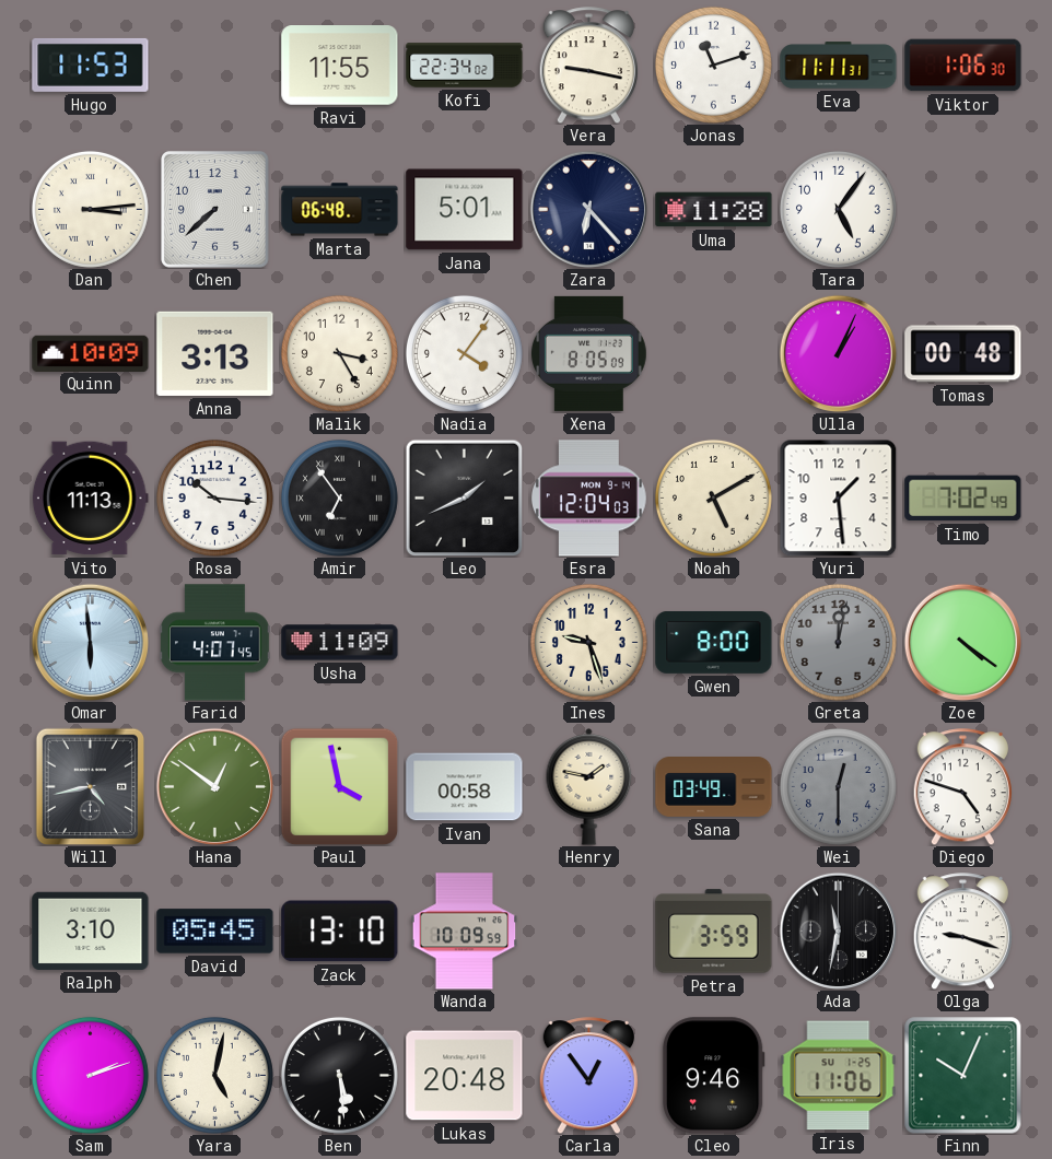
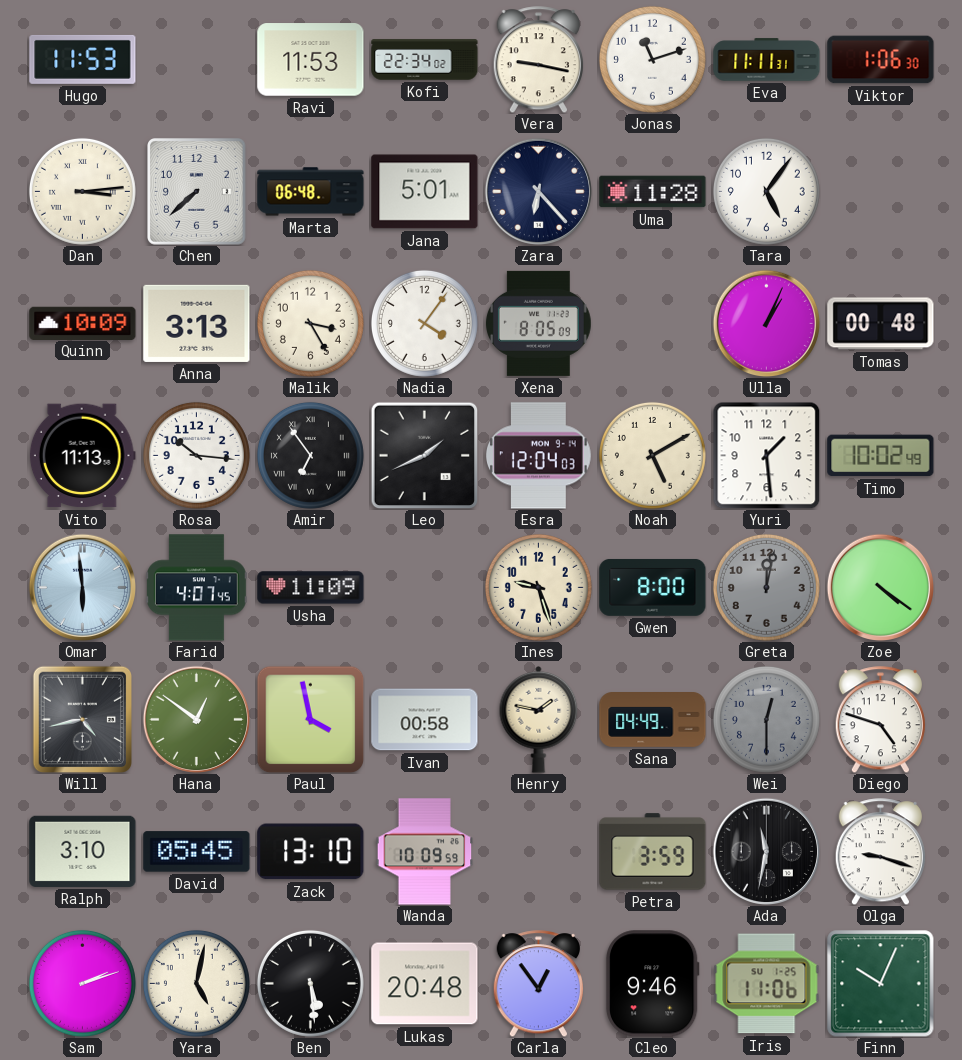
Ravi: 11:55 -> 11:53
Timo: 7:02 -> 10:02
Sana: 03:49 -> 04:49
